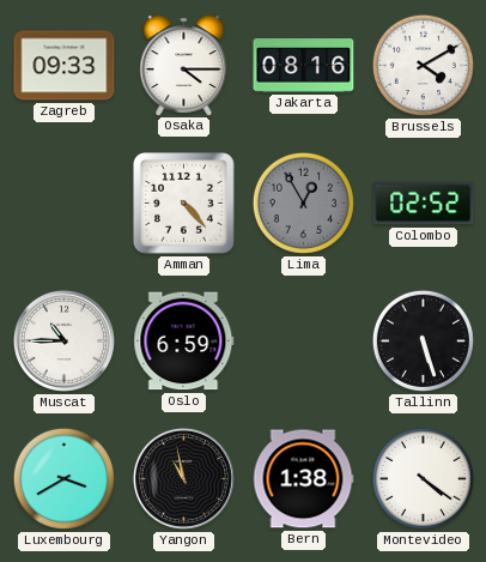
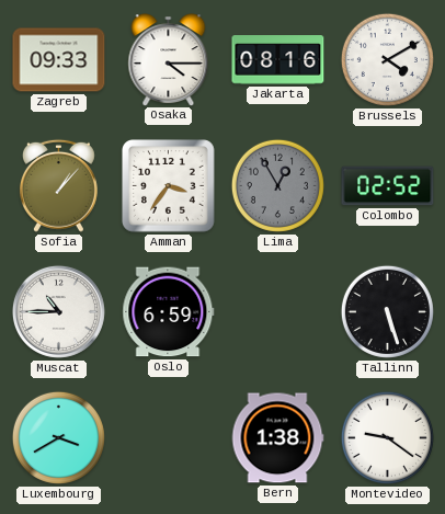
Sofia: none -> 1:07
Amman: 4:23 -> 3:36
Yangon: 10:58 -> none
Montevideo: 4:21 -> 9:21
